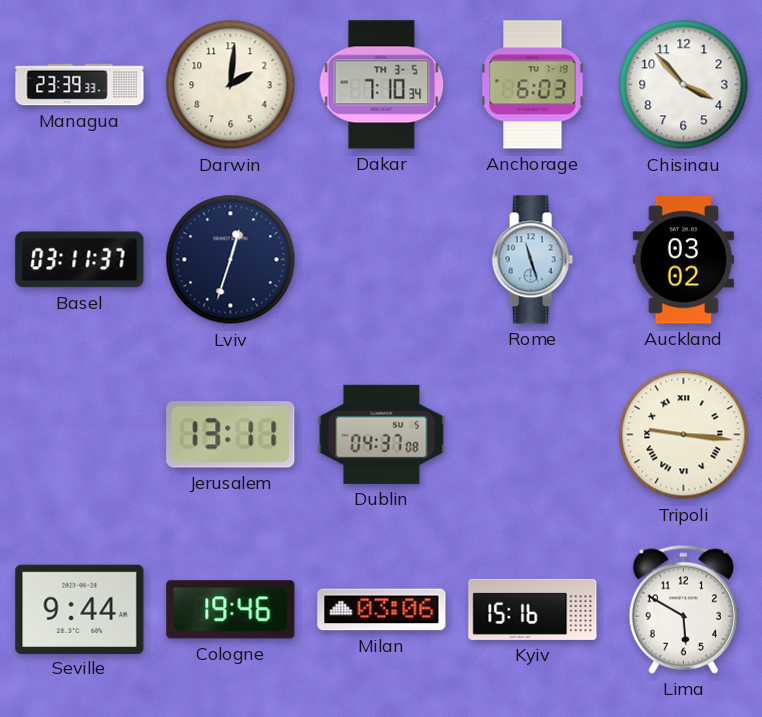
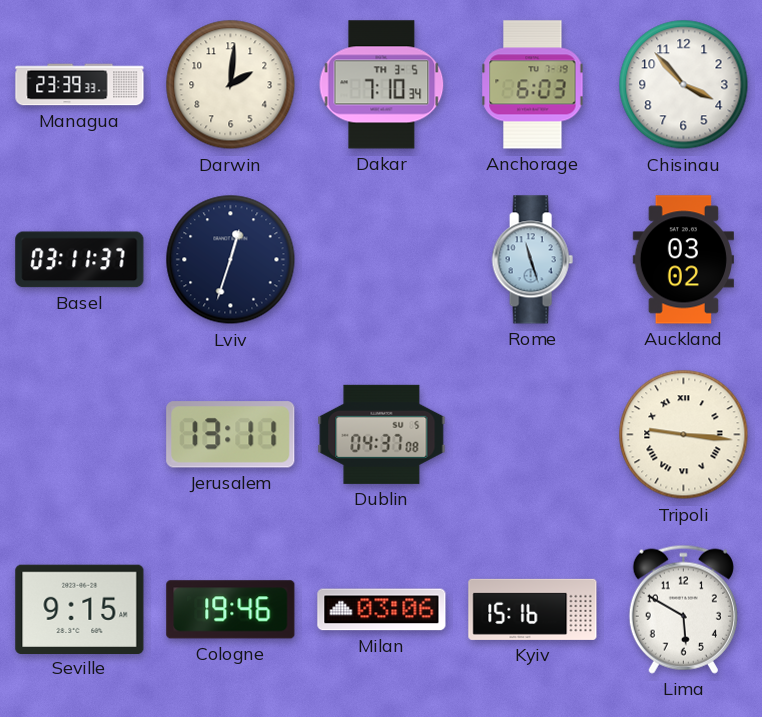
Seville: 9:44 -> 9:15
